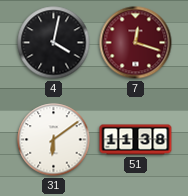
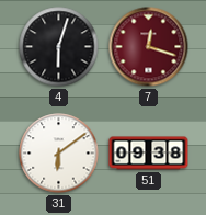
4: 4:02 -> 6:03
51: 11:38 -> 09:38
